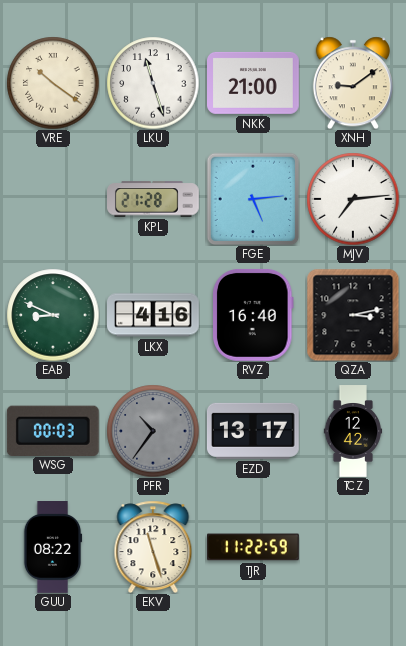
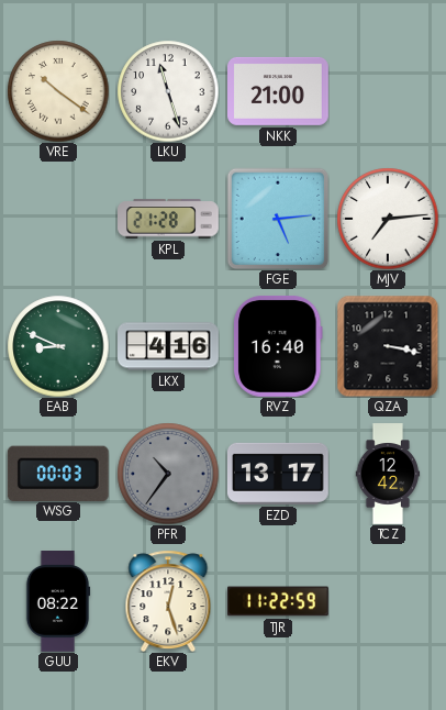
XNH: 9:09 -> none
QZA: 3:13 -> 3:17
EKV: 11:27 -> 12:27
